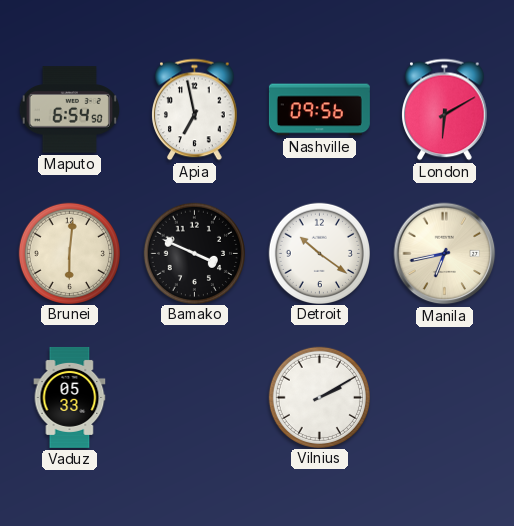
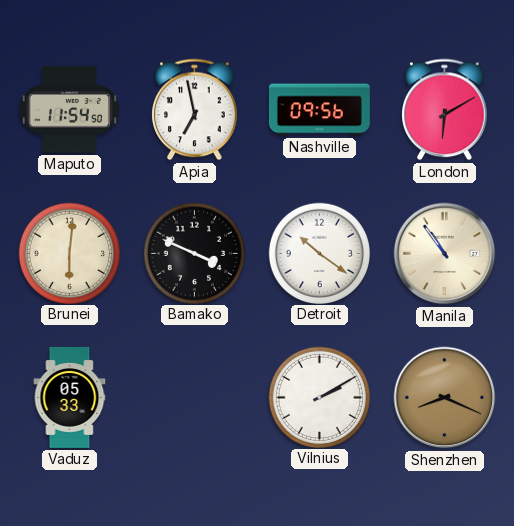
Maputo: 6:54 -> 11:54
Manila: 6:43 -> 10:54
Shenzhen: none -> 8:19
